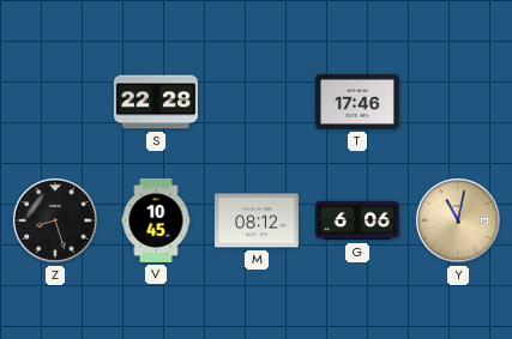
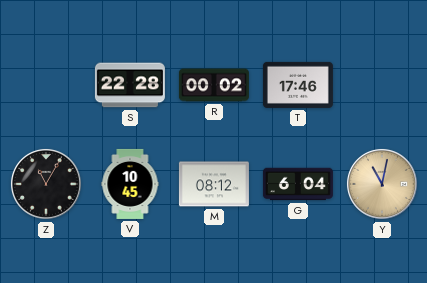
R: none -> 00:02
Z: 8:27 -> 11:05
G: 6:06 -> 6:04
